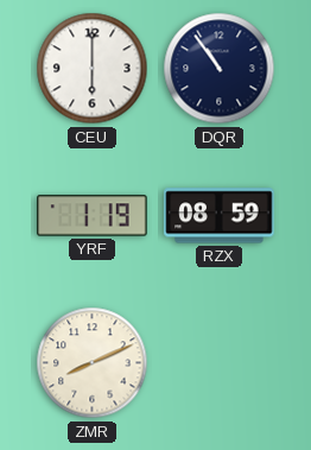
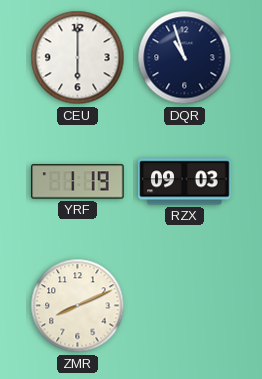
DQR: 10:54 -> 10:57
RZX: 08:59 -> 09:03
